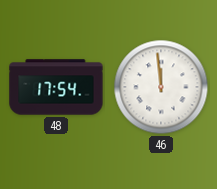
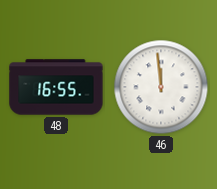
48: 17:54 -> 16:55
